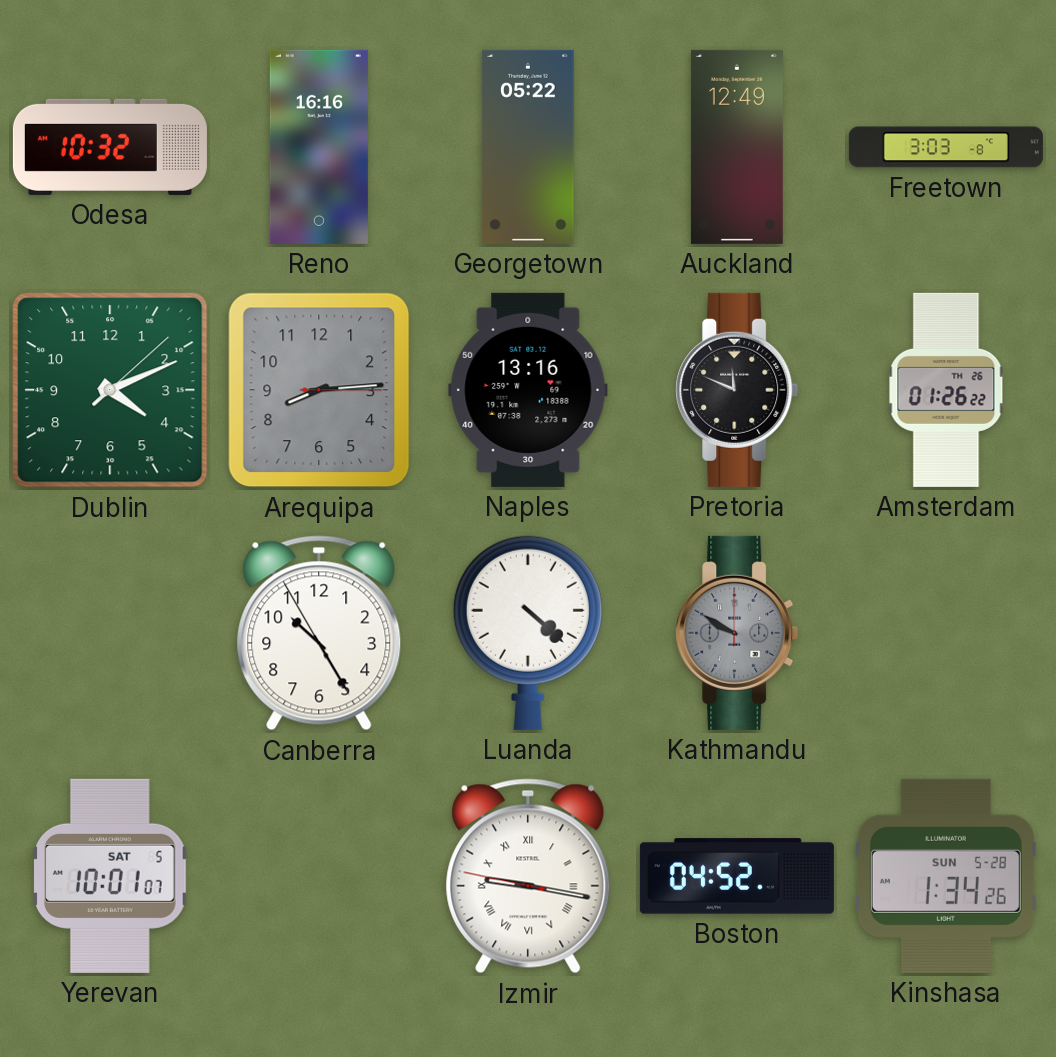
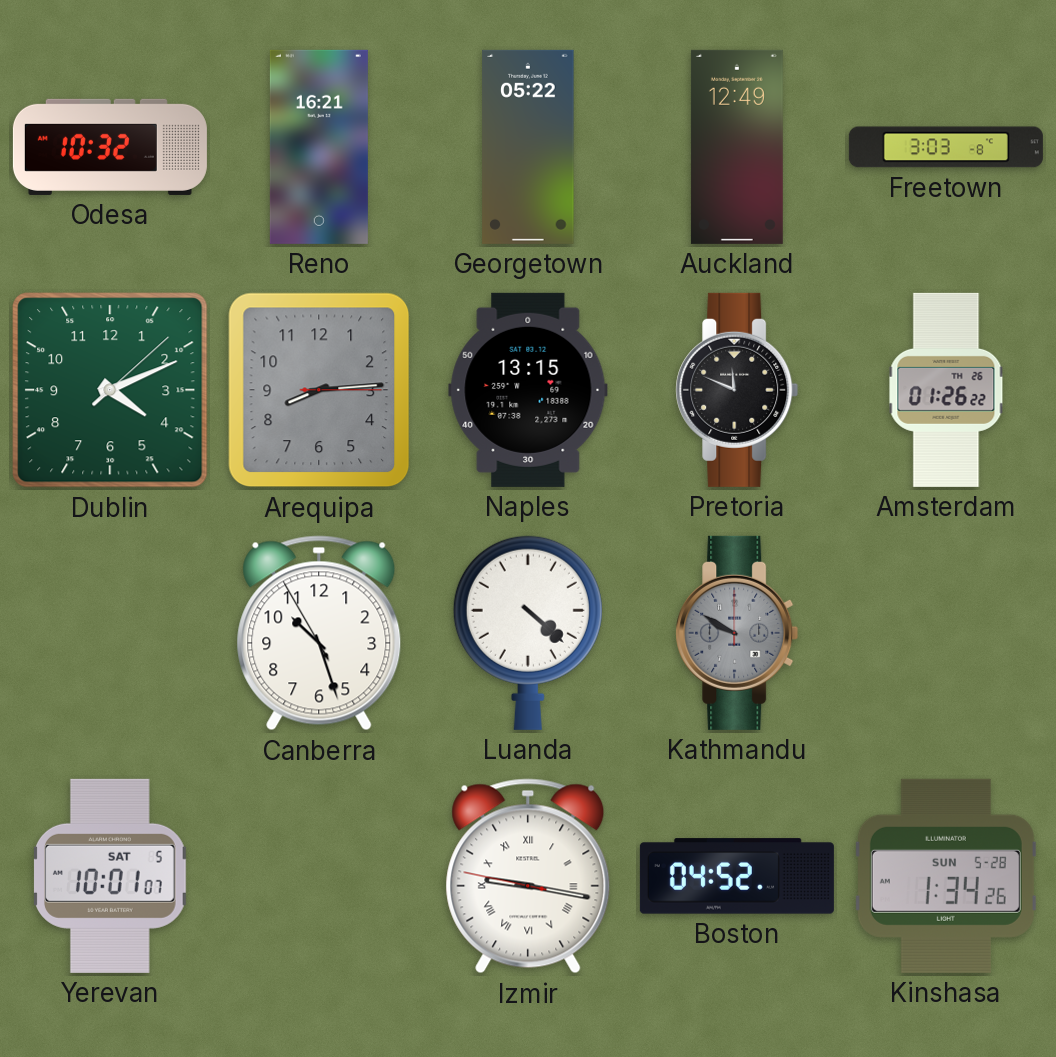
Reno: 16:16 -> 16:21
Naples: 13:16 -> 13:15
Canberra: 10:24 -> 10:26
